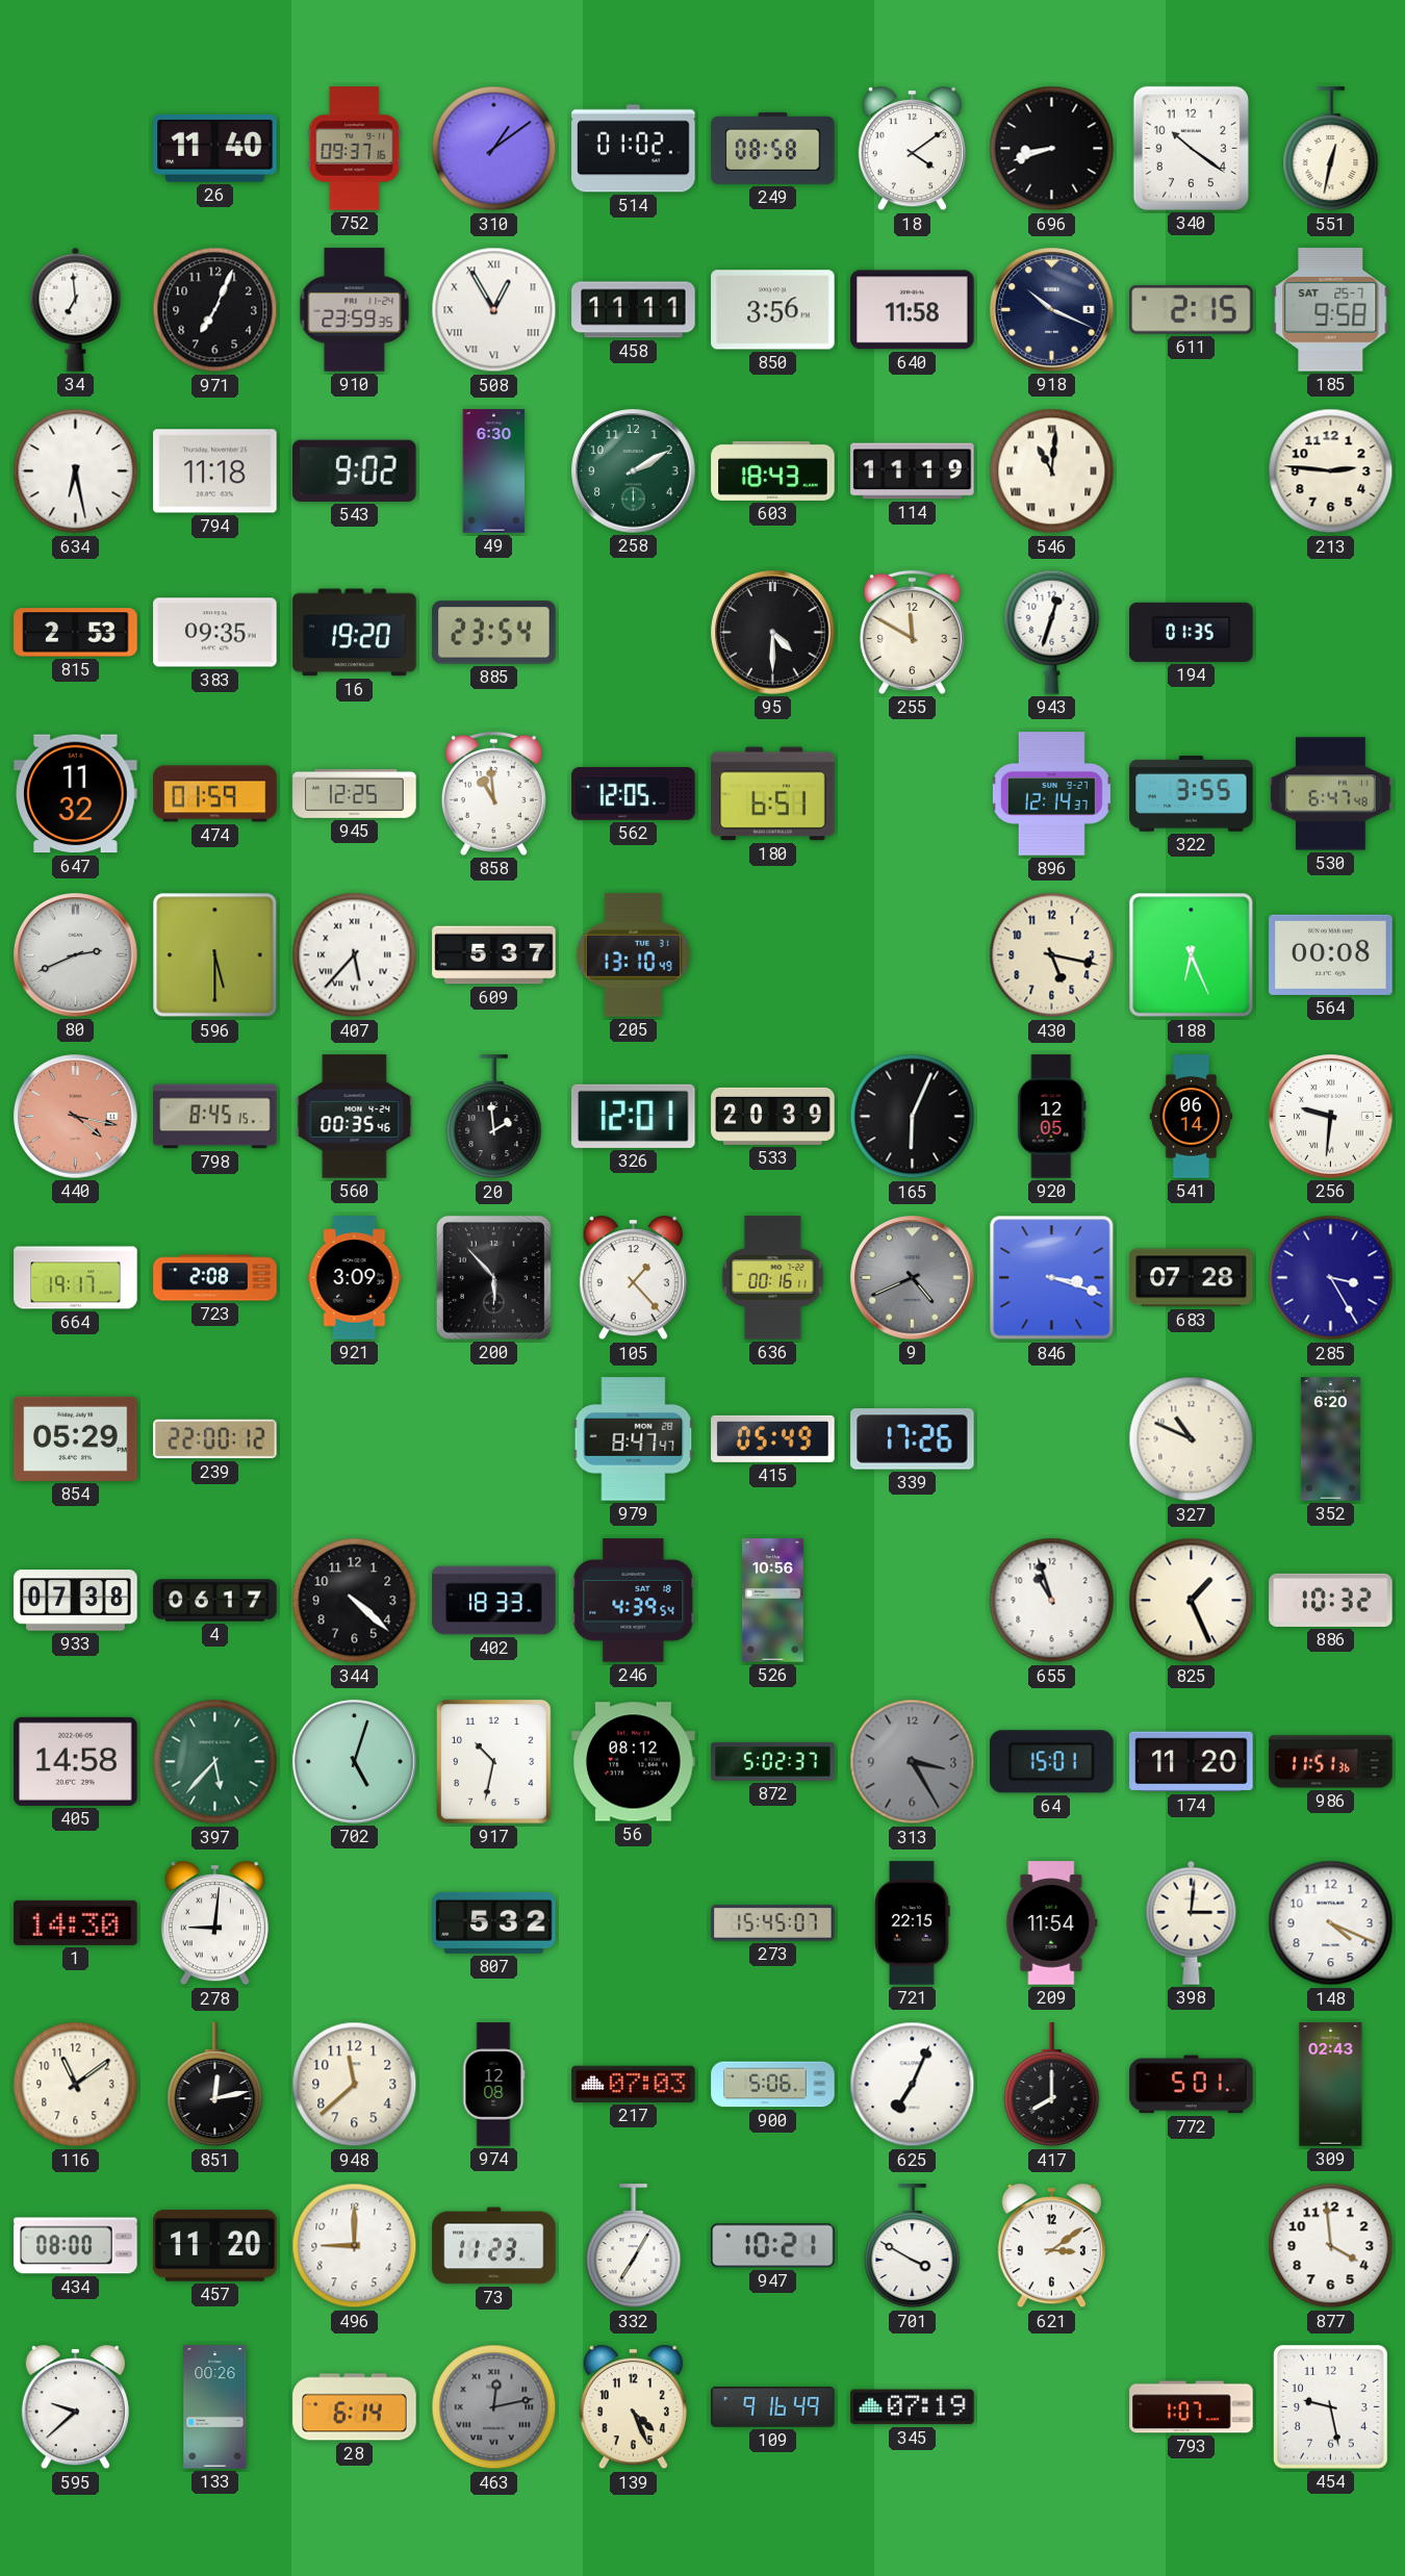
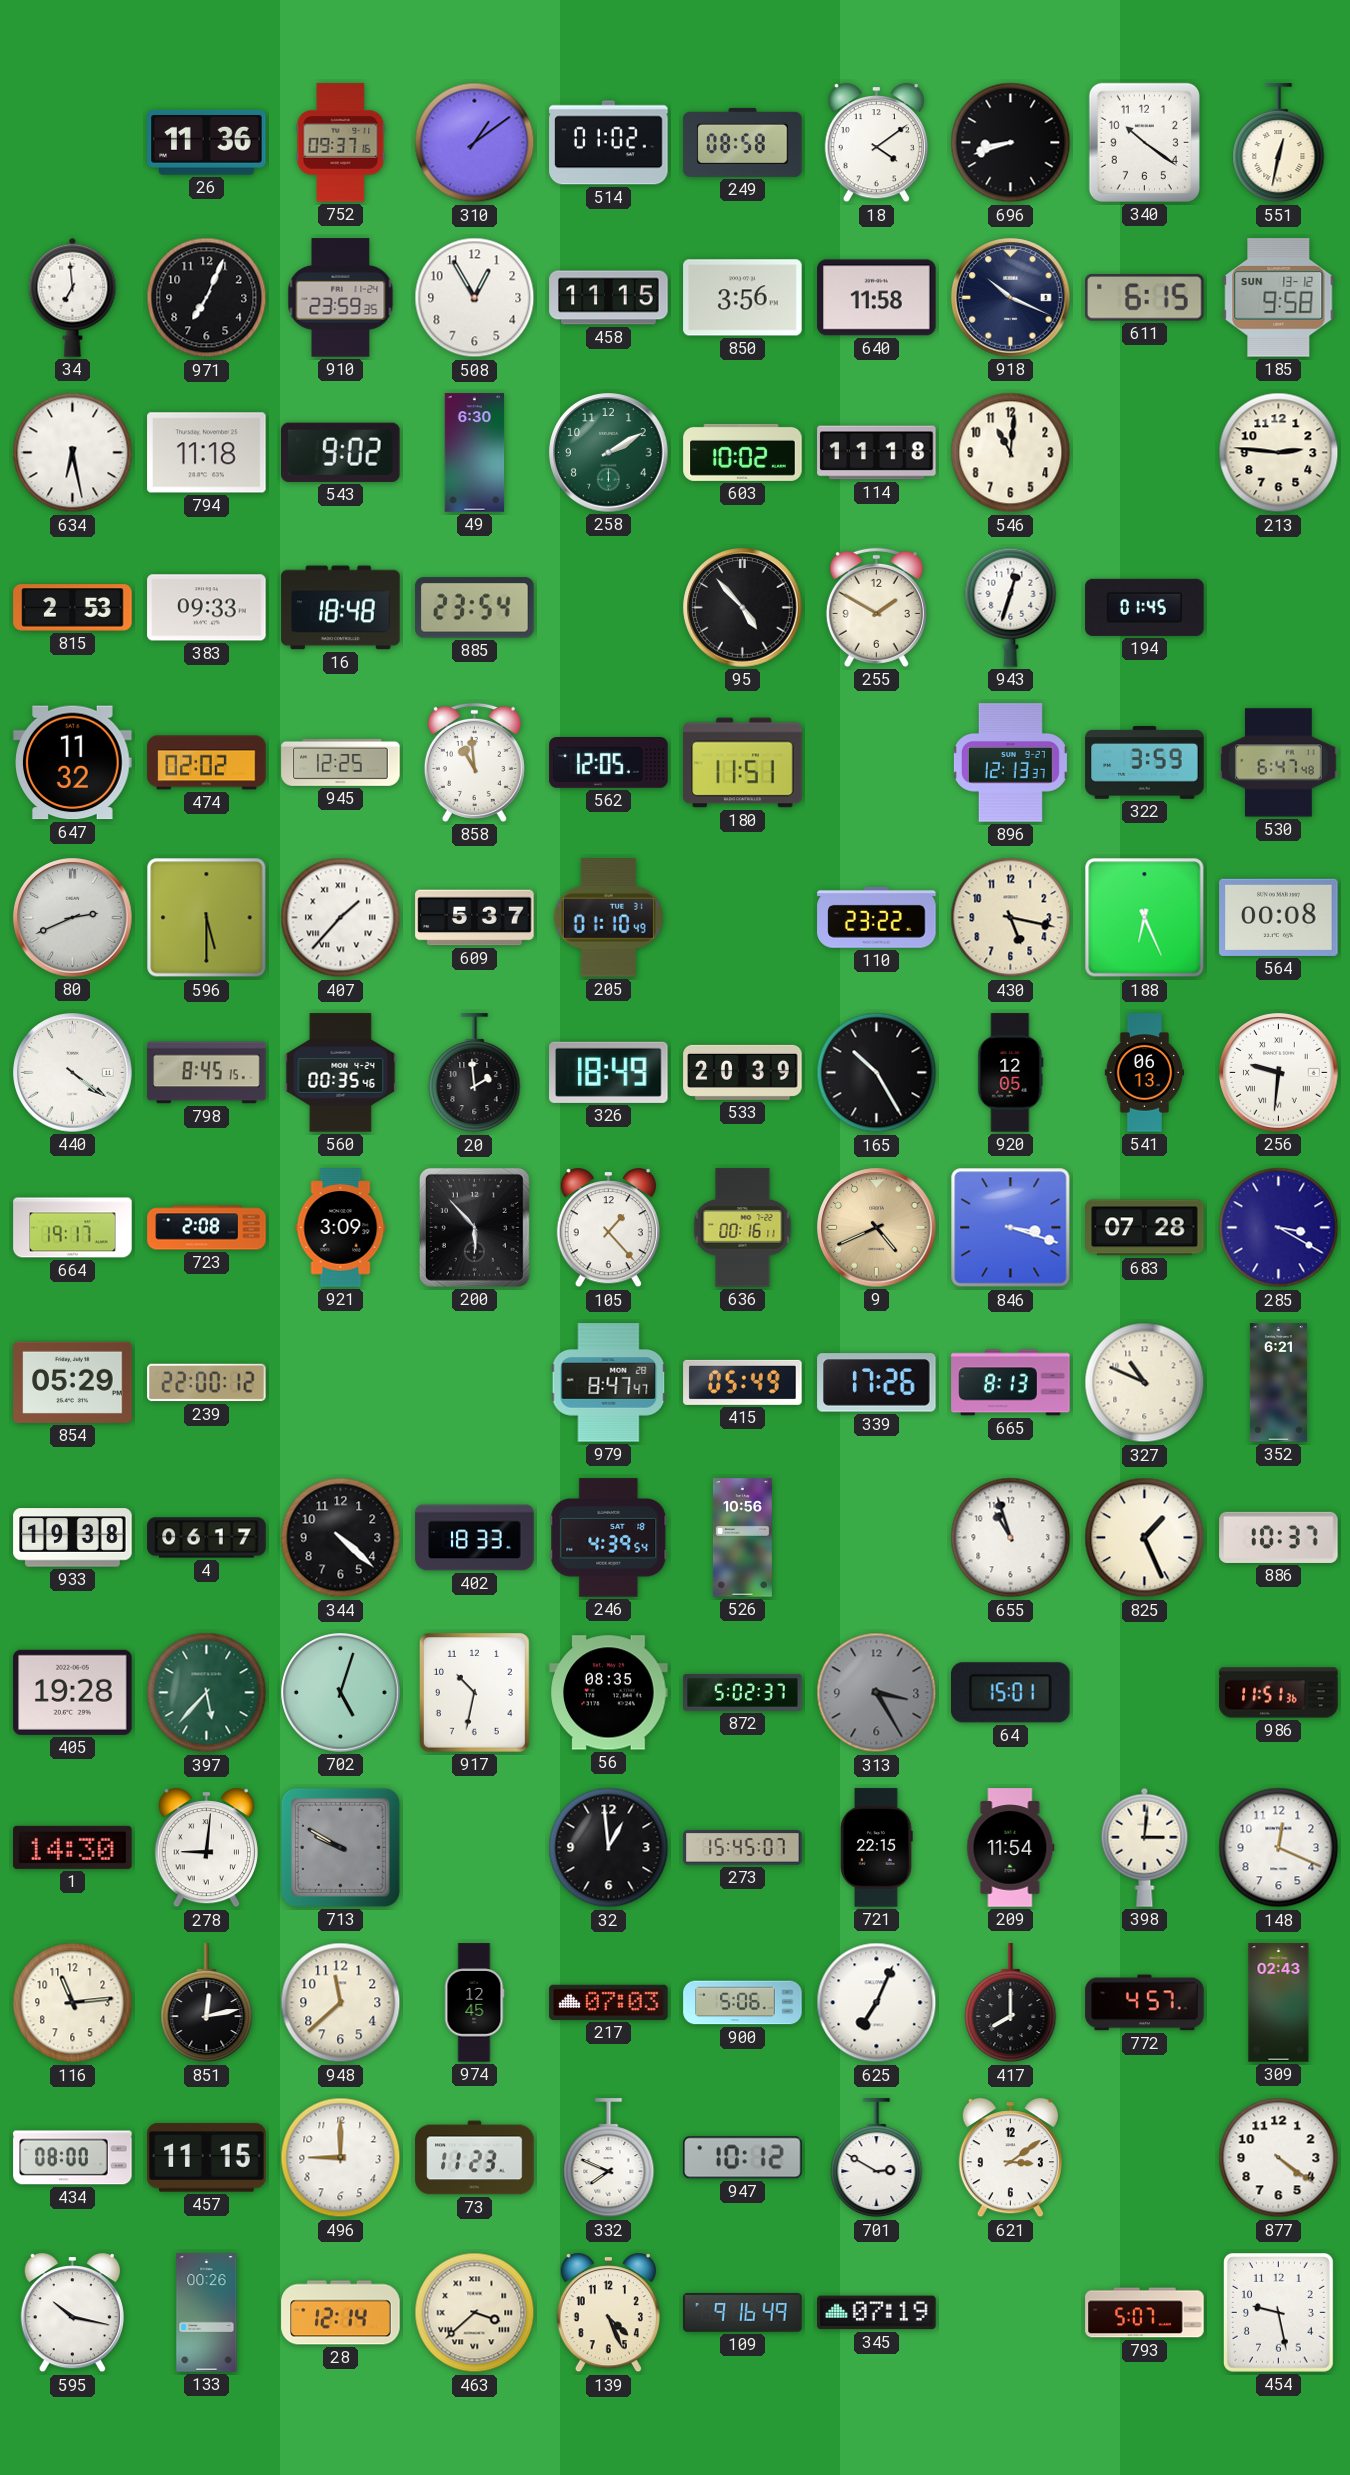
26: 11:40 -> 11:36
508 numerals: Roman -> Arabic
458: 11:11 -> 11:15
611: 2:15 -> 6:15
185 date: SAT 25-7 -> SUN 13-12
603: 18:43 -> 10:02
114: 11:19 -> 11:18
546 numerals: Roman -> Arabic
383: 09:35 -> 09:33
16: 19:20 -> 18:48
95: 4:30 -> 4:53
255: 11:50 -> 1:50
194: 01:35 -> 01:45
474: 01:59 -> 02:02
180: 6:51 -> 11:51
896: 12:14 -> 12:13
322: 3:55 -> 3:59
407: 5:37 -> 1:37
205: 13:10 -> 01:10
110: none -> 23:22
440: 4:17 -> 4:21
440 dial: salmon -> white
326: 12:01 -> 18:49
165: 6:04 -> 10:25
541: 06:14 -> 06:13
9 dial: grey -> champagne
285: 3:25 -> 3:20
665: none -> 8:13
352: 6:20 -> 6:21
933: 07:38 -> 19:38
886: 10:32 -> 10:37
405: 14:58 -> 19:28
56: 08:12 -> 08:35
174: 11:20 -> none
713: none -> 9:50
807: 5:32 -> none
32: none -> 12:59
148: 4:19 -> 12:19
116: 11:09 -> 11:14
974: 12:08 -> 12:45
772: 5:01 -> 4:57
457: 11:20 -> 11:15
332: 7:05 -> 7:49
947: 10:21 -> 10:12
701: 3:50 -> 2:50
877: 3:59 -> 4:21
595: 9:38 -> 10:17
28: 6:14 -> 12:14
463: 12:13 -> 3:38
463 dial: grey -> cream
793: 1:07 -> 5:07
